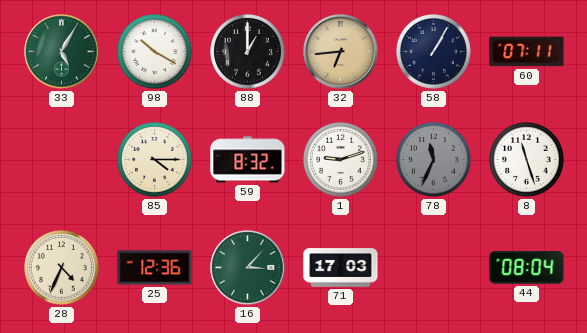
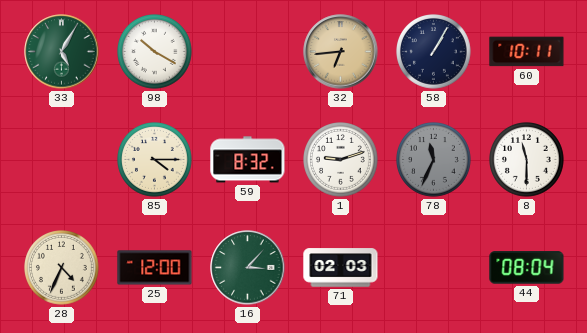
88: 1:00 -> none
60: 07:11 -> 10:11
8: 11:27 -> 11:30
25: 12:36 -> 12:00
71: 17:03 -> 02:03
